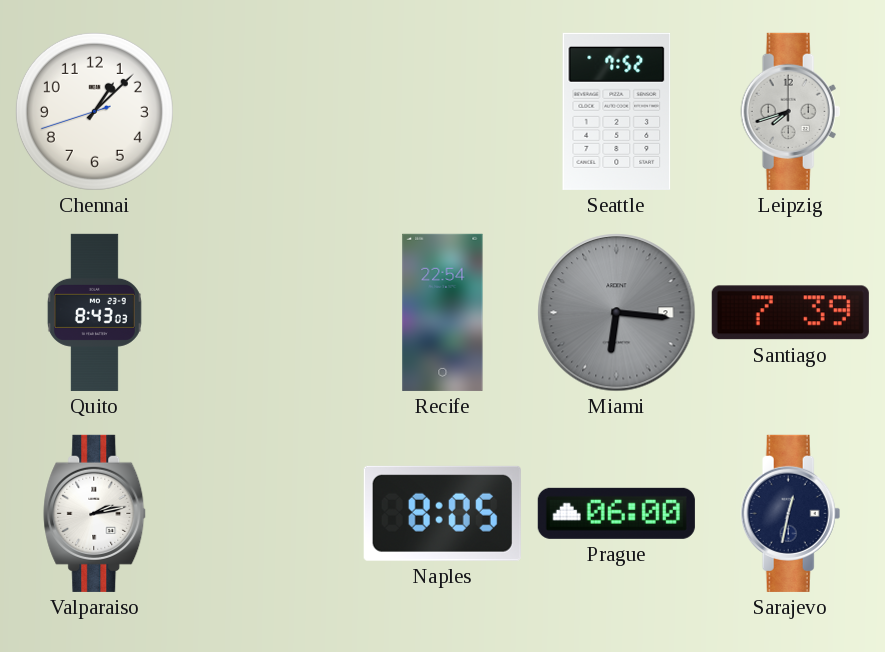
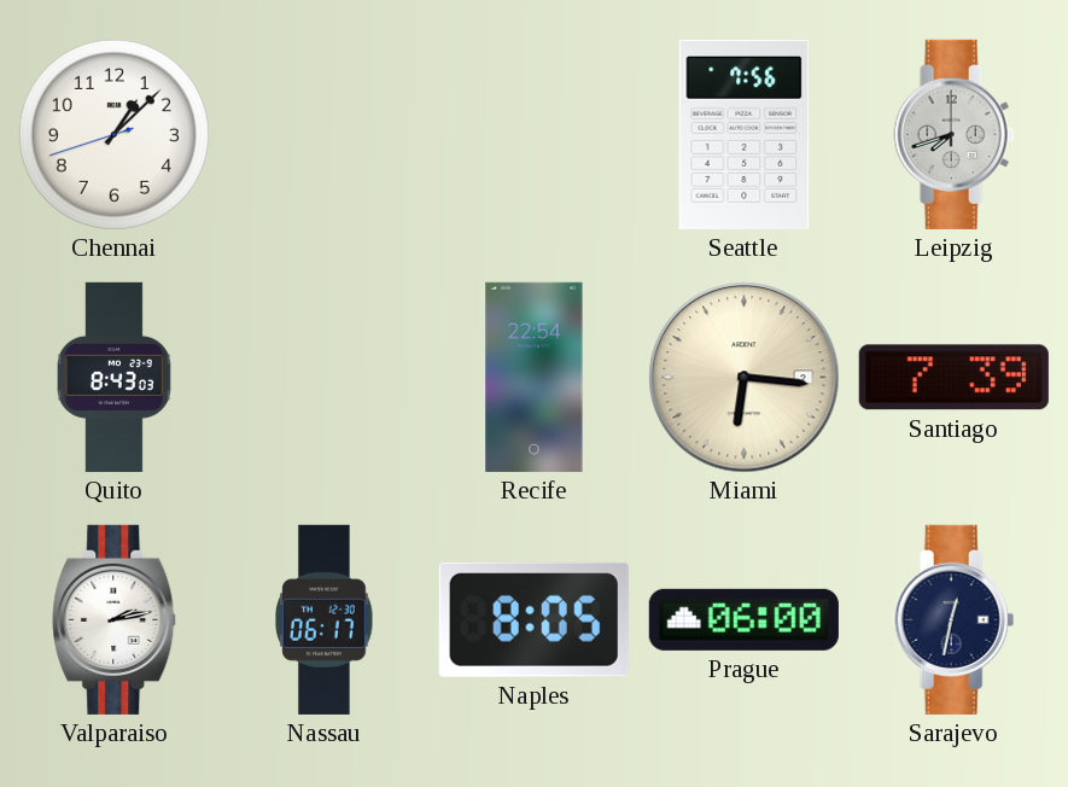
Seattle: 7:52 -> 7:56
Miami dial: grey -> cream
Nassau: none -> 06:17
